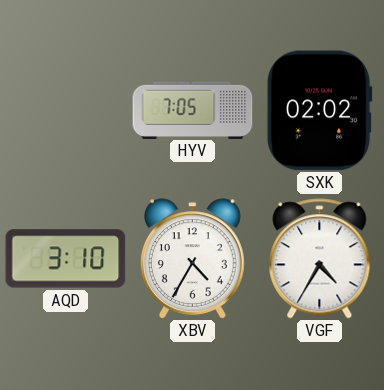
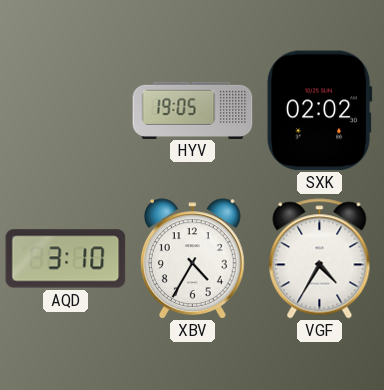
HYV: 7:05 -> 19:05
